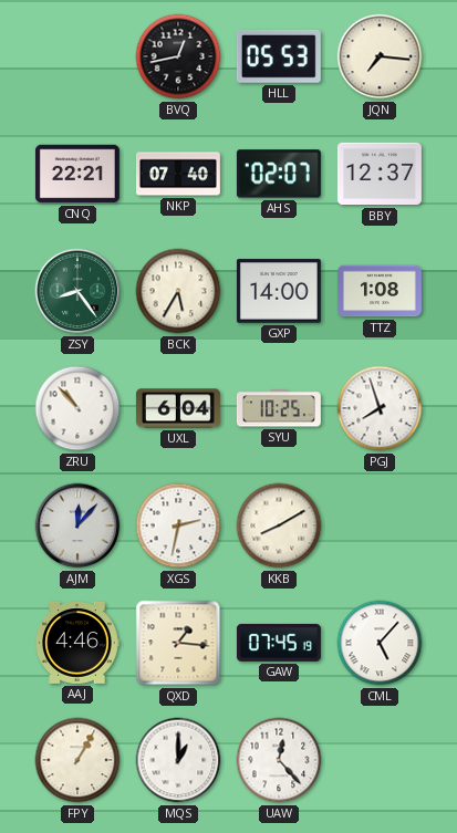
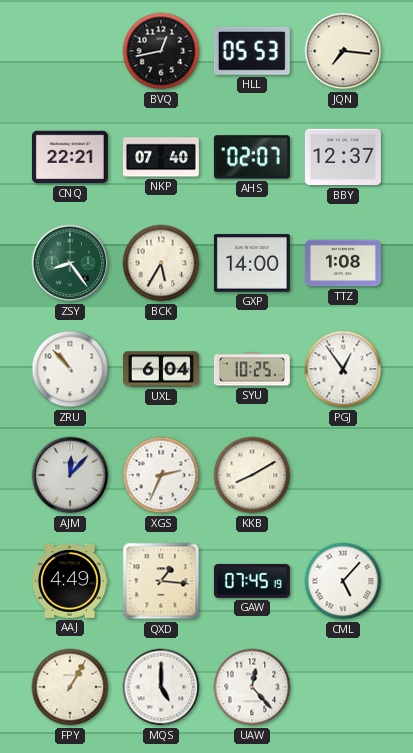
PGJ: 7:57 -> 12:54
XGS: 2:32 -> 2:34
AAJ: 4:46 -> 4:49
MQS: 1:00 -> 5:00
